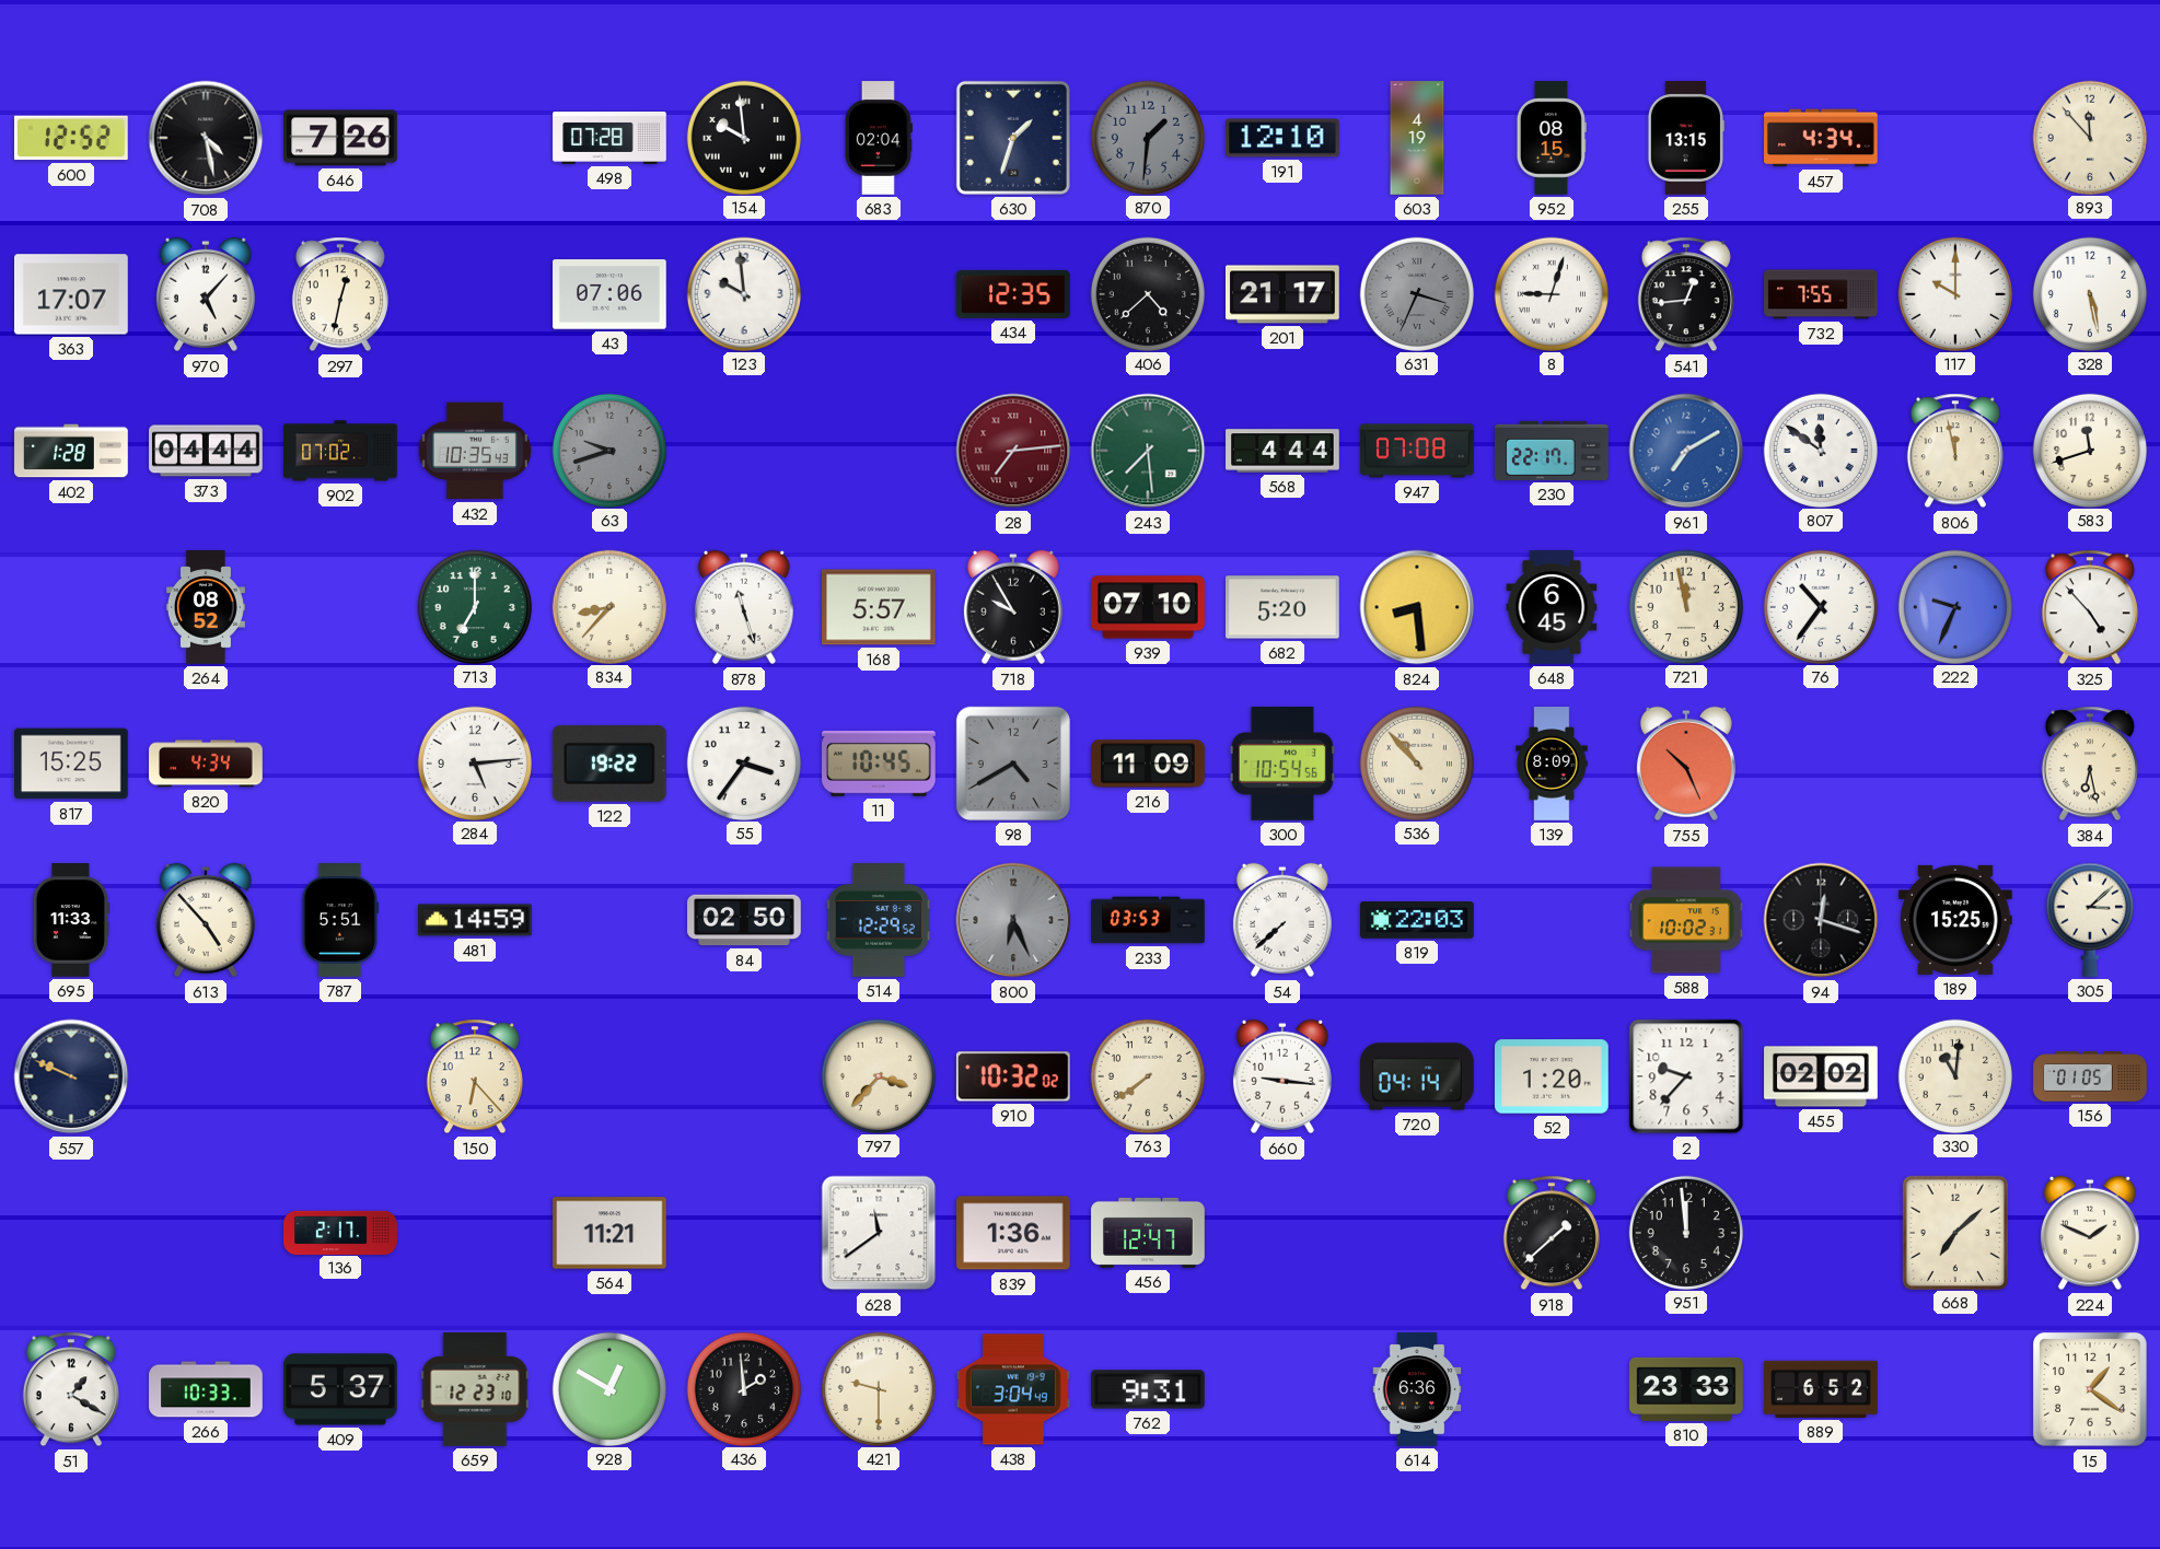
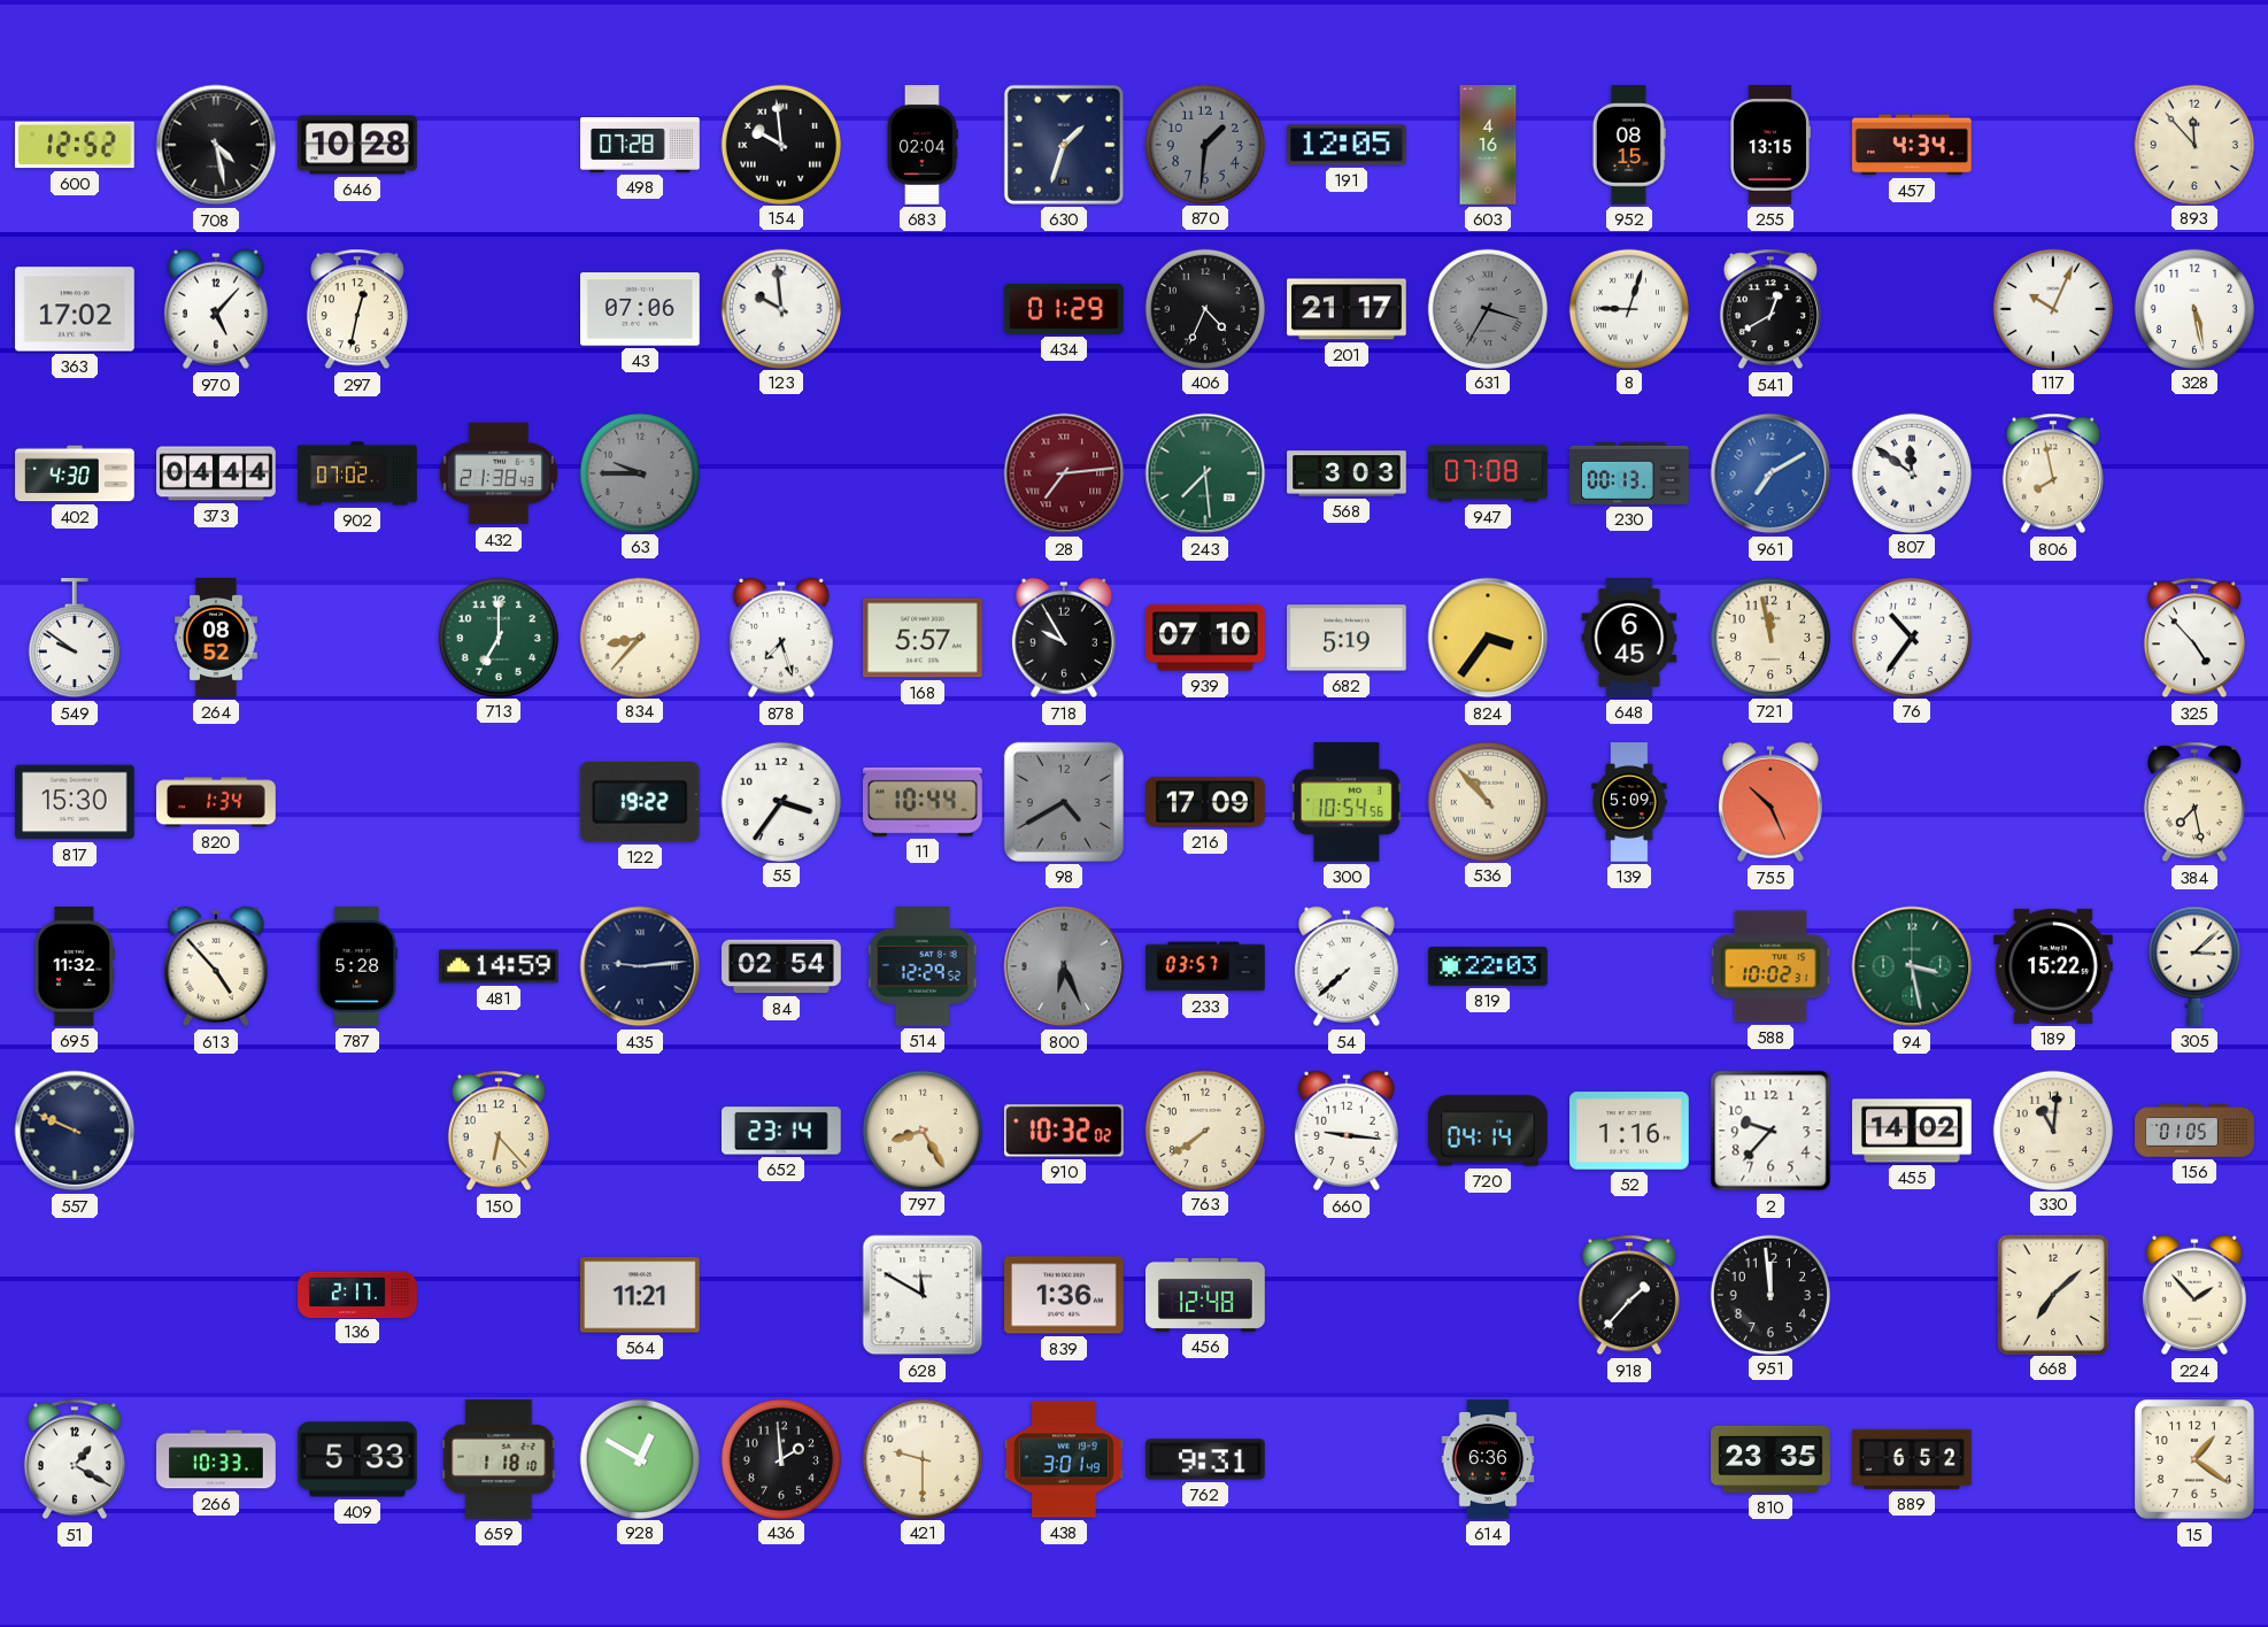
646: 7:26 -> 10:28
191: 12:10 -> 12:05
603: 4:19 -> 4:16
363: 17:07 -> 17:02
434: 12:35 -> 01:29
406: 4:38 -> 4:34
631: 3:34 -> 3:35
541: 12:44 -> 12:40
732: 7:55 -> none
117: 10:00 -> 10:04
402: 1:28 -> 4:30
432: 10:35 -> 21:38
63: 9:42 -> 9:45
568: 4:44 -> 3:03
230: 22:17 -> 00:13
806: 11:58 -> 7:58
583: 11:42 -> none
549: none -> 9:51
878: 11:27 -> 7:27
682: 5:20 -> 5:19
824: 8:29 -> 3:36
222: 9:34 -> none
817: 15:25 -> 15:30
820: 4:34 -> 1:34
284: 5:14 -> none
11: 10:45 -> 10:44
216: 11:09 -> 17:09
139: 8:09 -> 5:09
384: 6:28 -> 7:28
695: 11:33 -> 11:32
787: 5:51 -> 5:28
435: none -> 9:14
84: 02:50 -> 02:54
233: 03:53 -> 03:57
94: 12:18 -> 3:28
94 dial: black -> green
189: 15:25 -> 15:22
652: none -> 23:14
797: 3:37 -> 8:25
52: 1:20 -> 1:16
455: 02:02 -> 14:02
628: 11:39 -> 11:50
456: 12:47 -> 12:48
918: 1:38 -> 1:37
224: 1:49 -> 1:53
409: 5:37 -> 5:33
659: 12:23 -> 1:18
438: 3:04 -> 3:01
810: 23:33 -> 23:35
